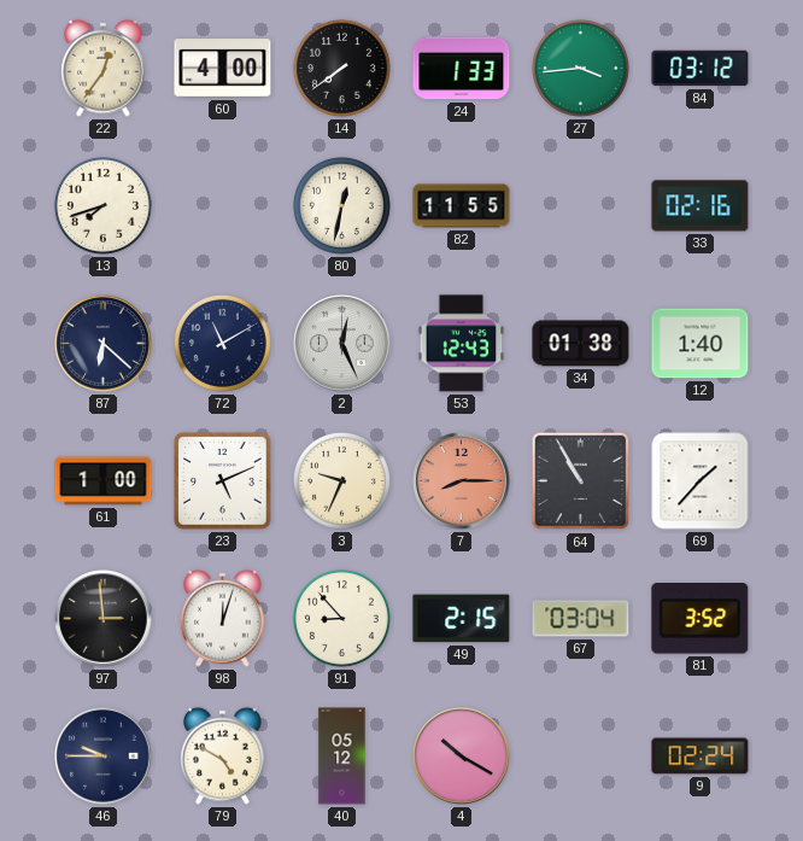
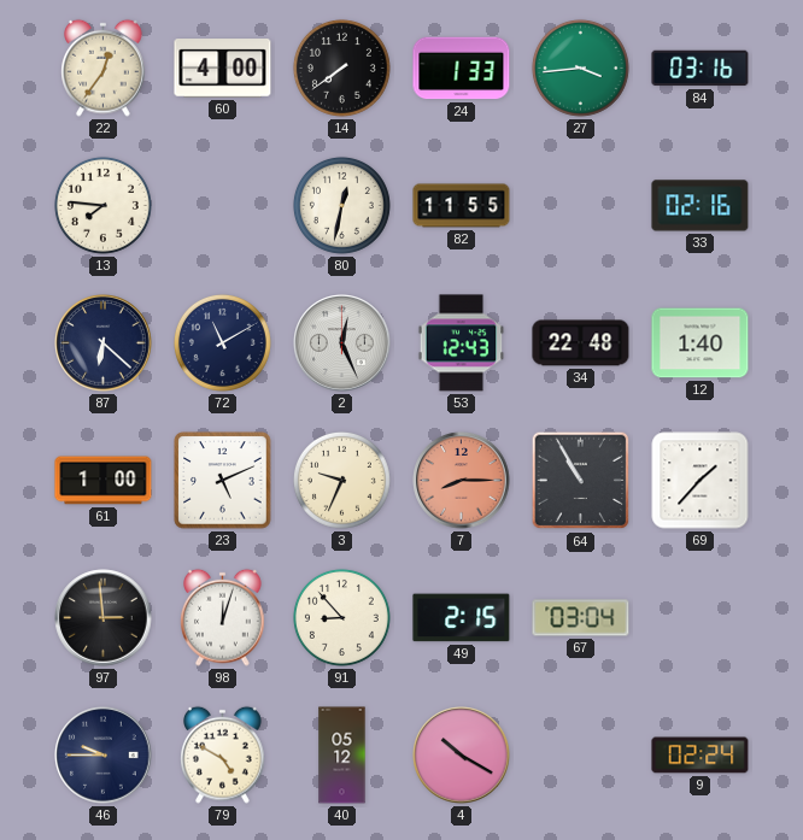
84: 03:12 -> 03:16
13: 7:42 -> 7:46
34: 01:38 -> 22:48
81: 3:52 -> none
